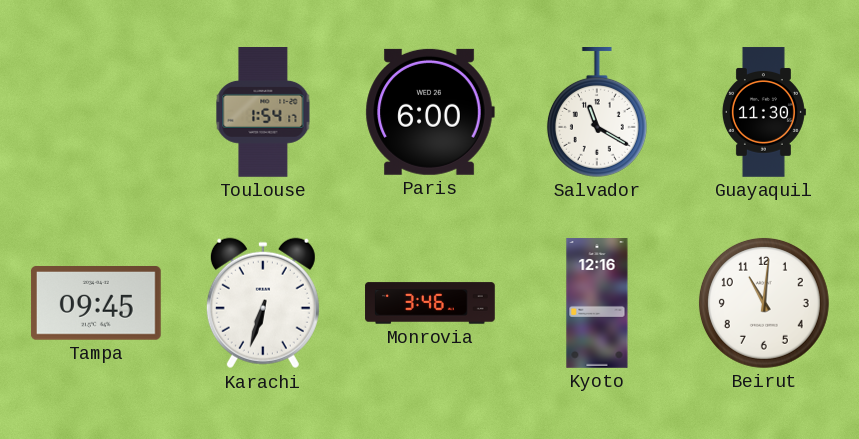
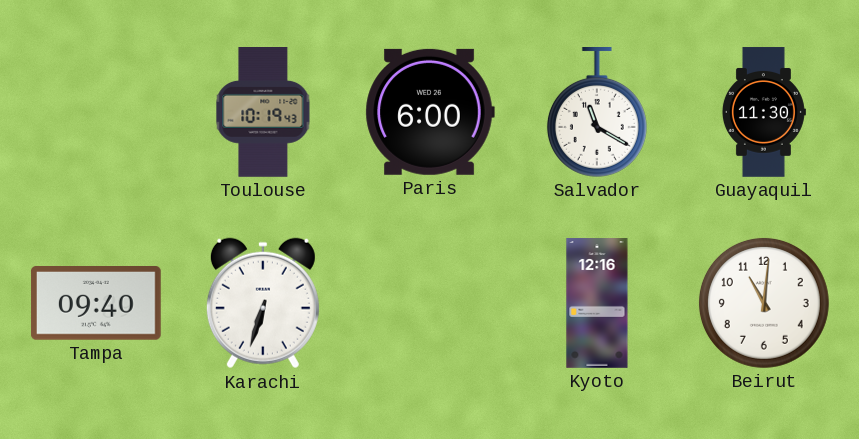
Toulouse: 1:54 -> 10:19
Tampa: 09:45 -> 09:40
Monrovia: 3:46 -> none
